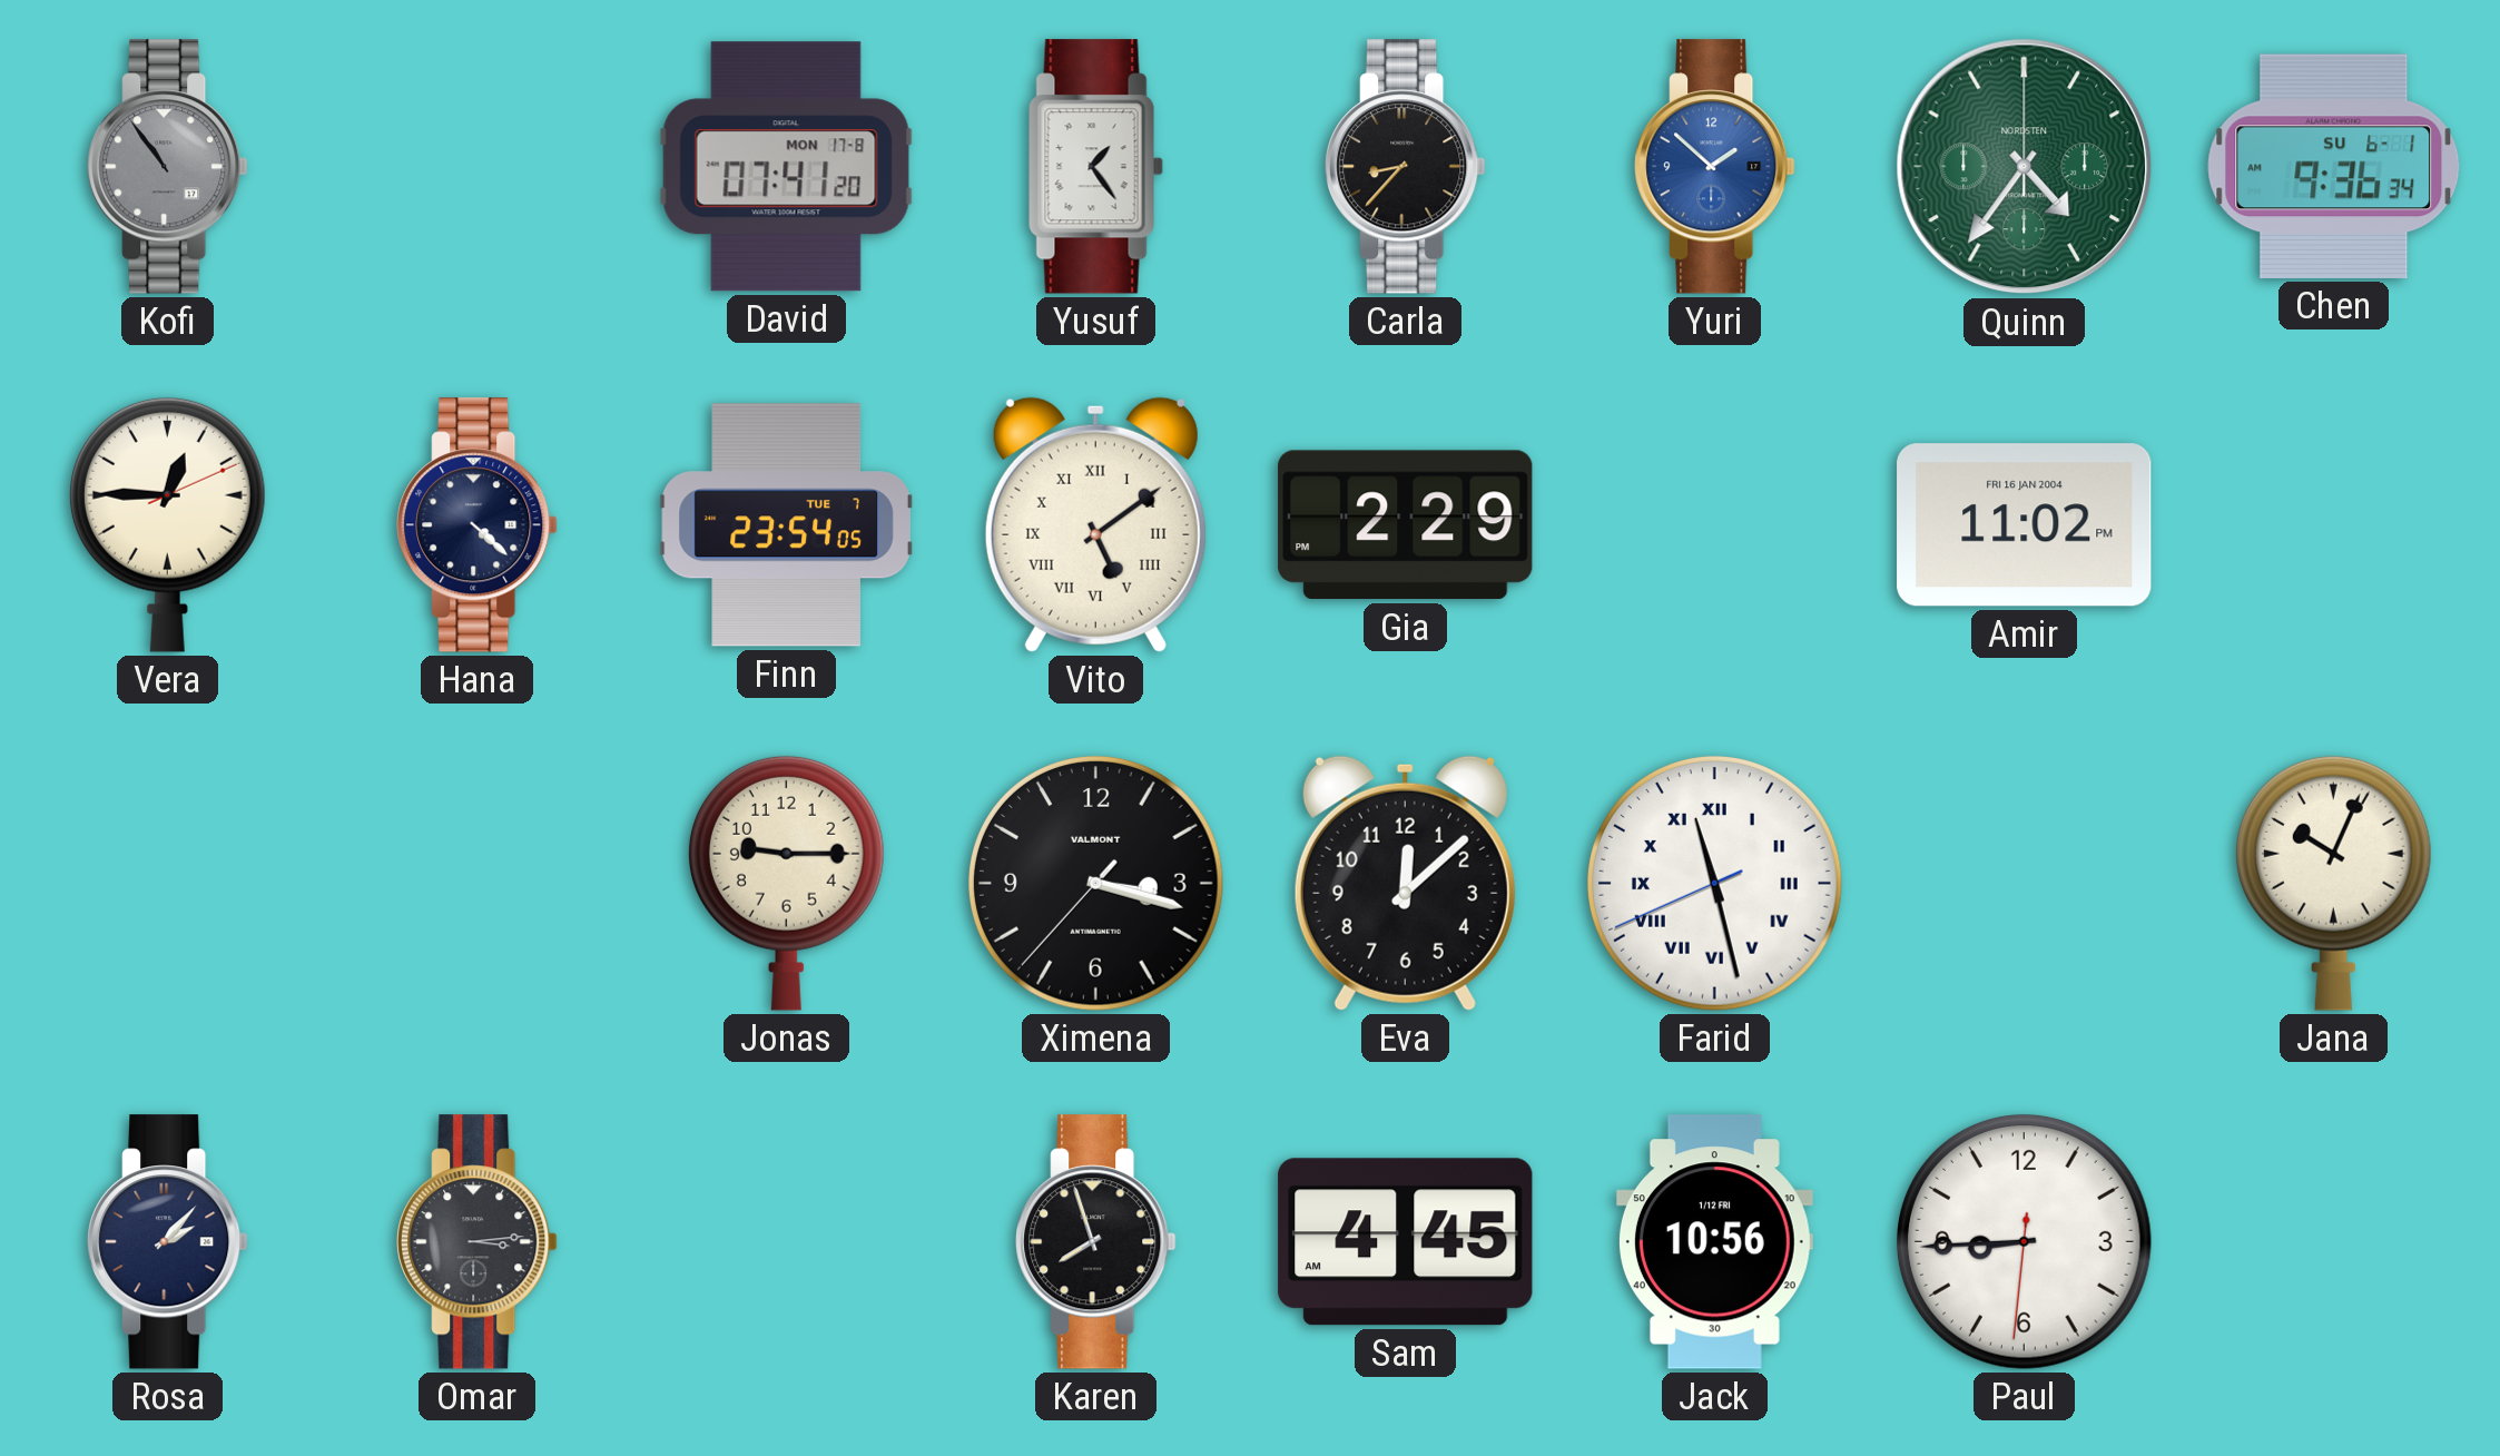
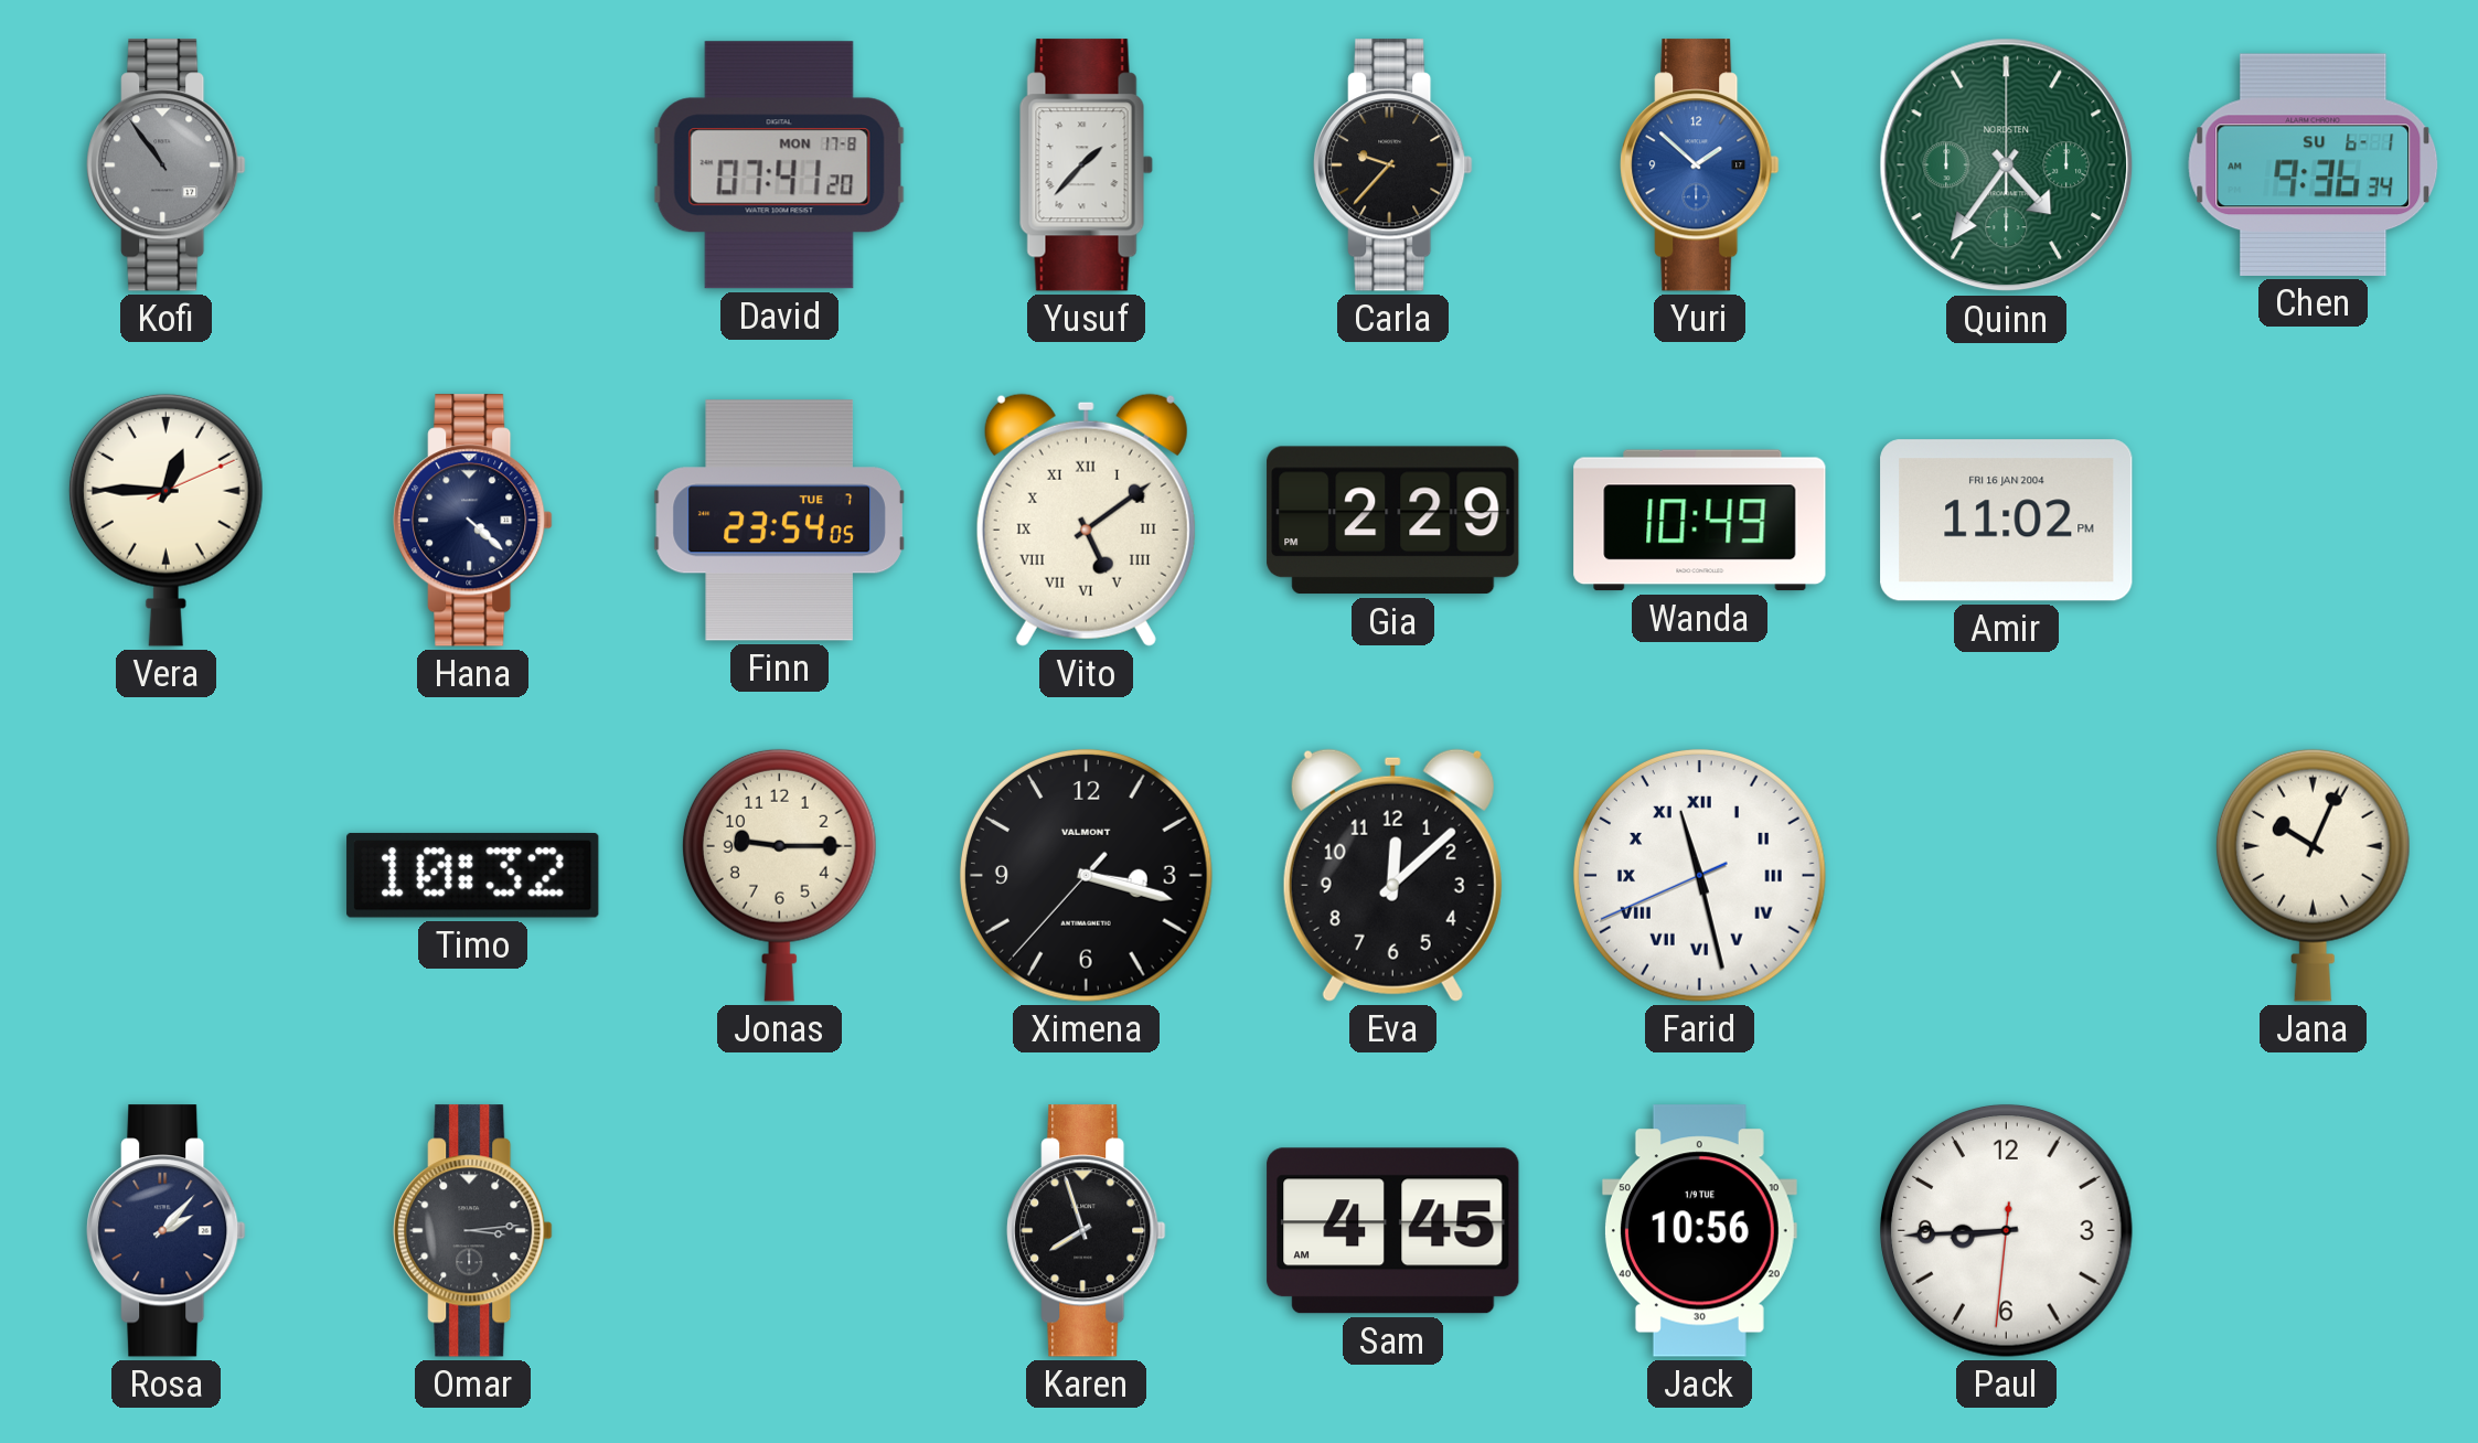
Yusuf: 1:24 -> 1:37
Carla: 8:37 -> 9:37
Wanda: none -> 10:49
Timo: none -> 10:32
Jack date: 1/12 FRI -> 1/9 TUE
